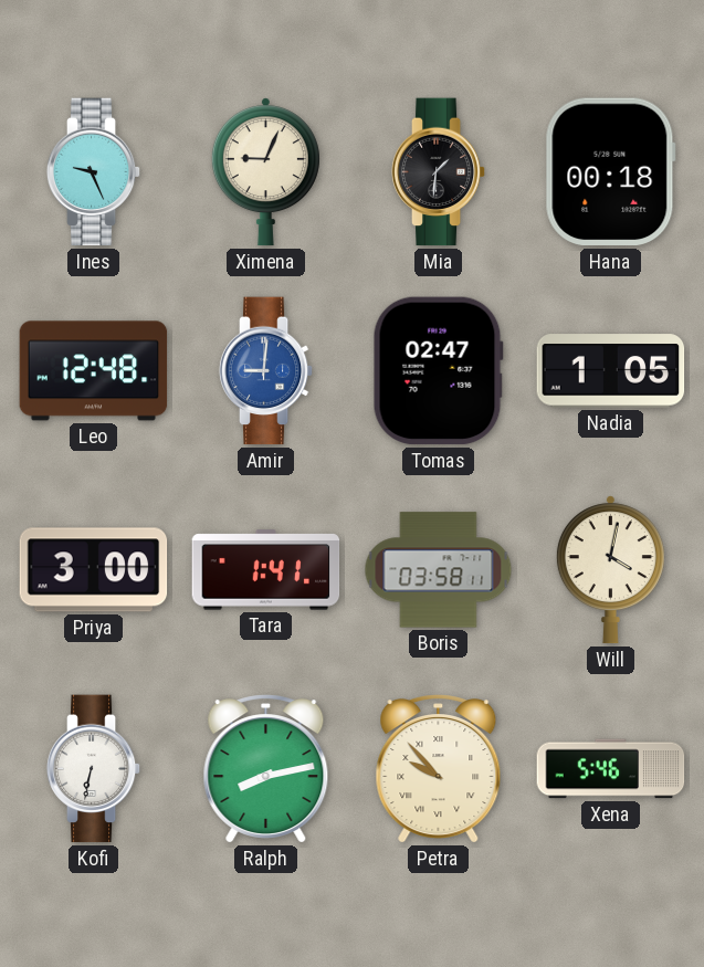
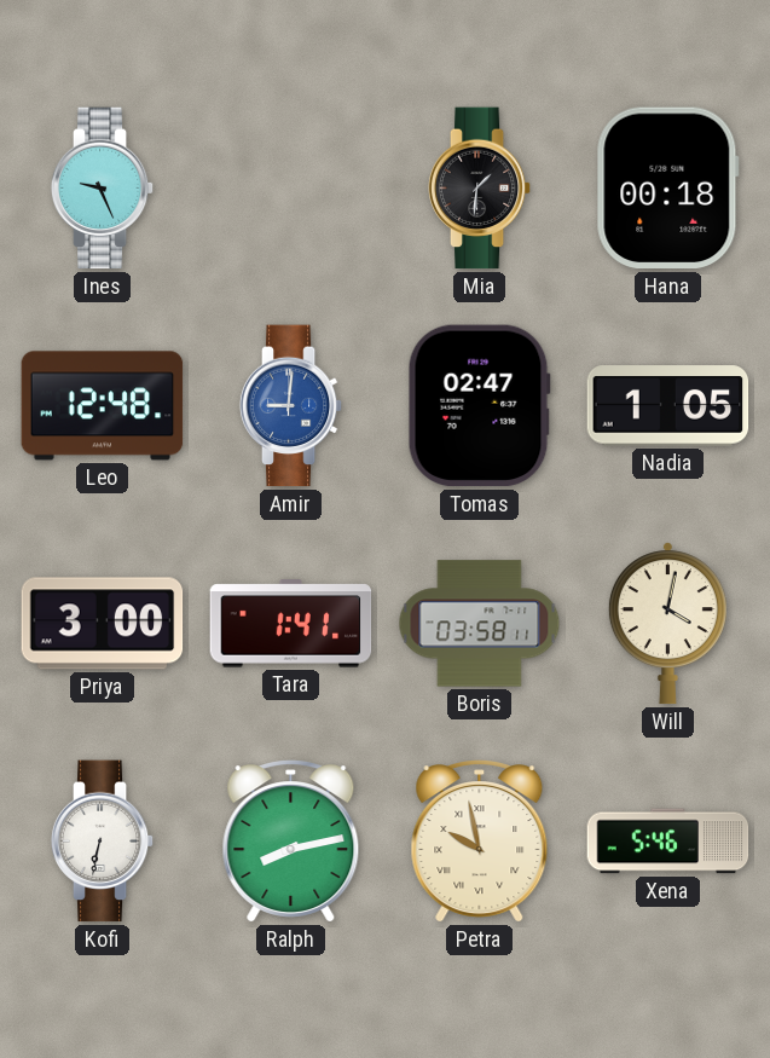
Ximena: 9:04 -> none
Petra: 9:53 -> 9:58
